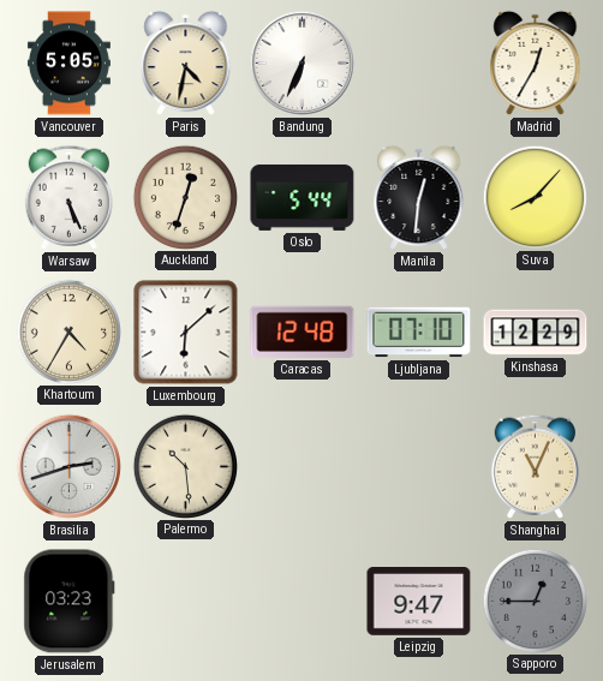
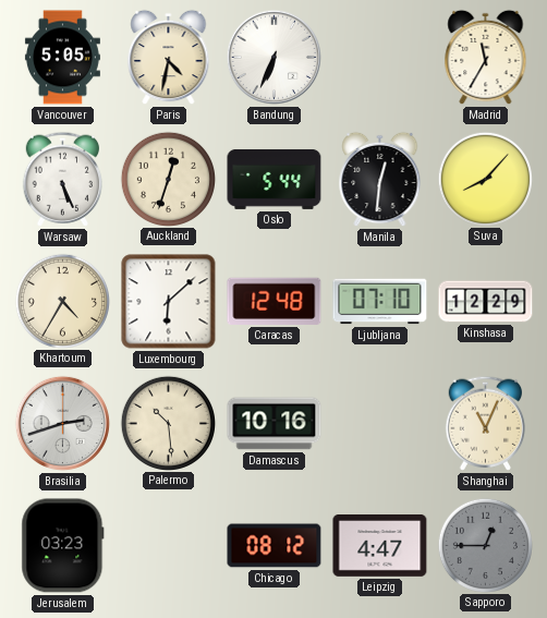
Madrid: 12:35 -> 11:35
Damascus: none -> 10:16
Chicago: none -> 08:12
Leipzig: 9:47 -> 4:47
